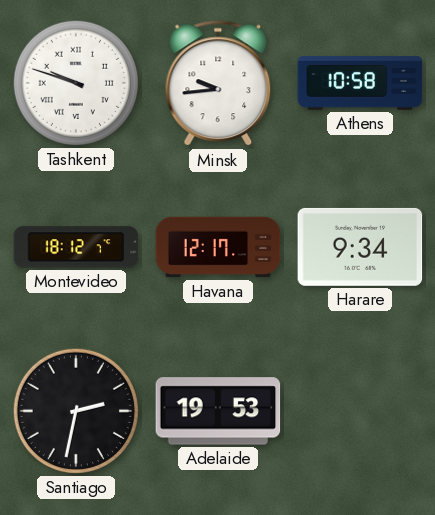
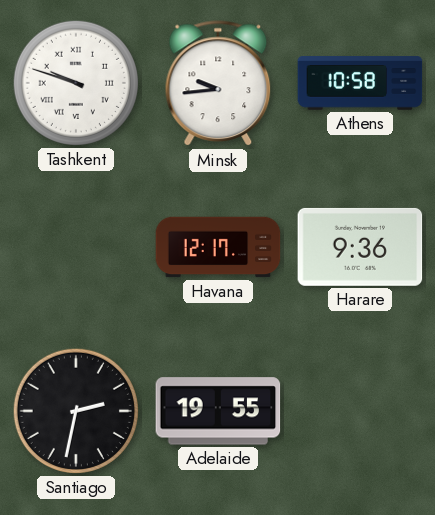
Montevideo: 18:12 -> none
Harare: 9:34 -> 9:36
Adelaide: 19:53 -> 19:55
